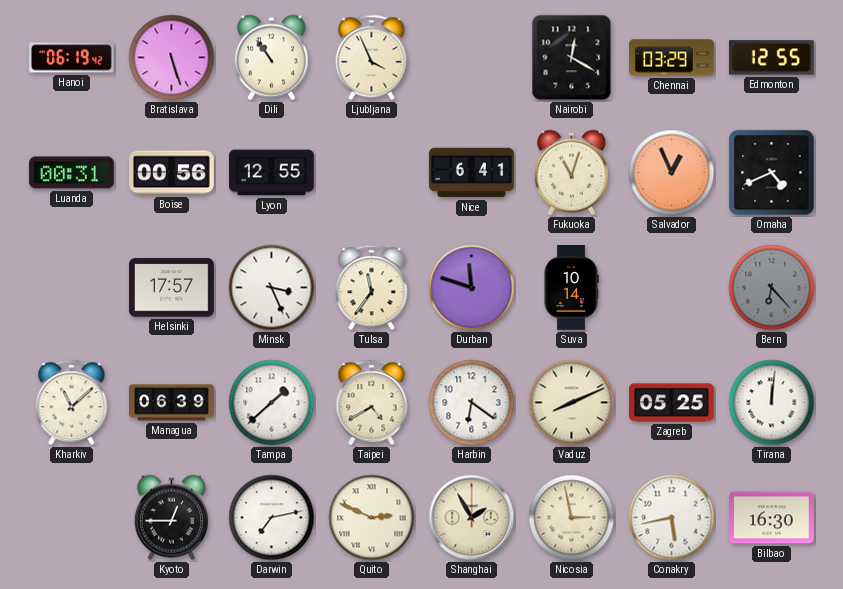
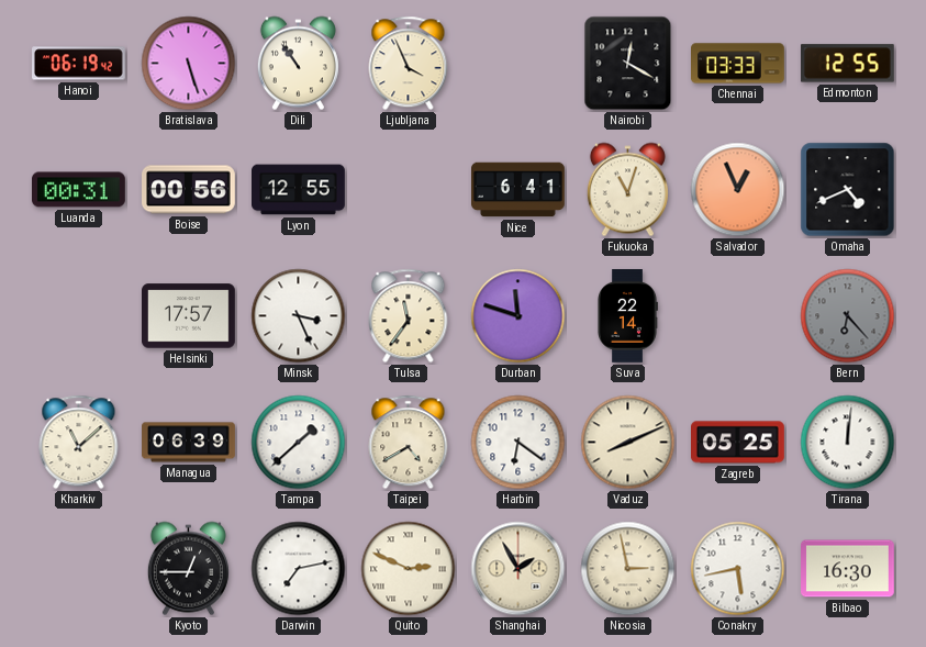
Chennai: 03:29 -> 03:33
Suva: 10:14 -> 22:14
